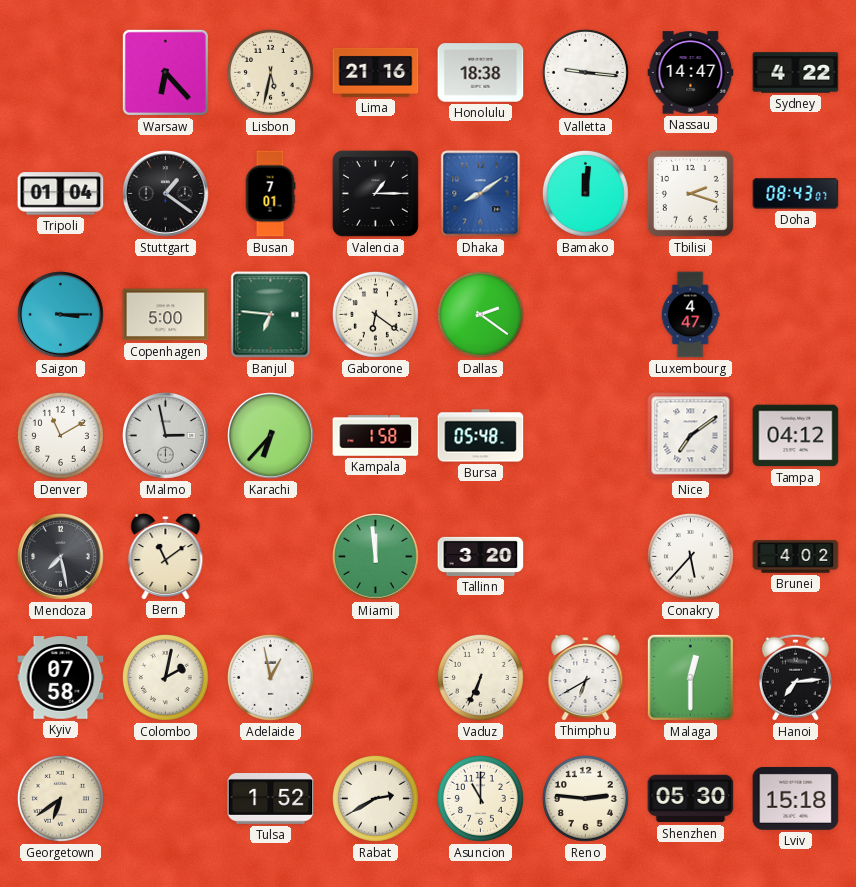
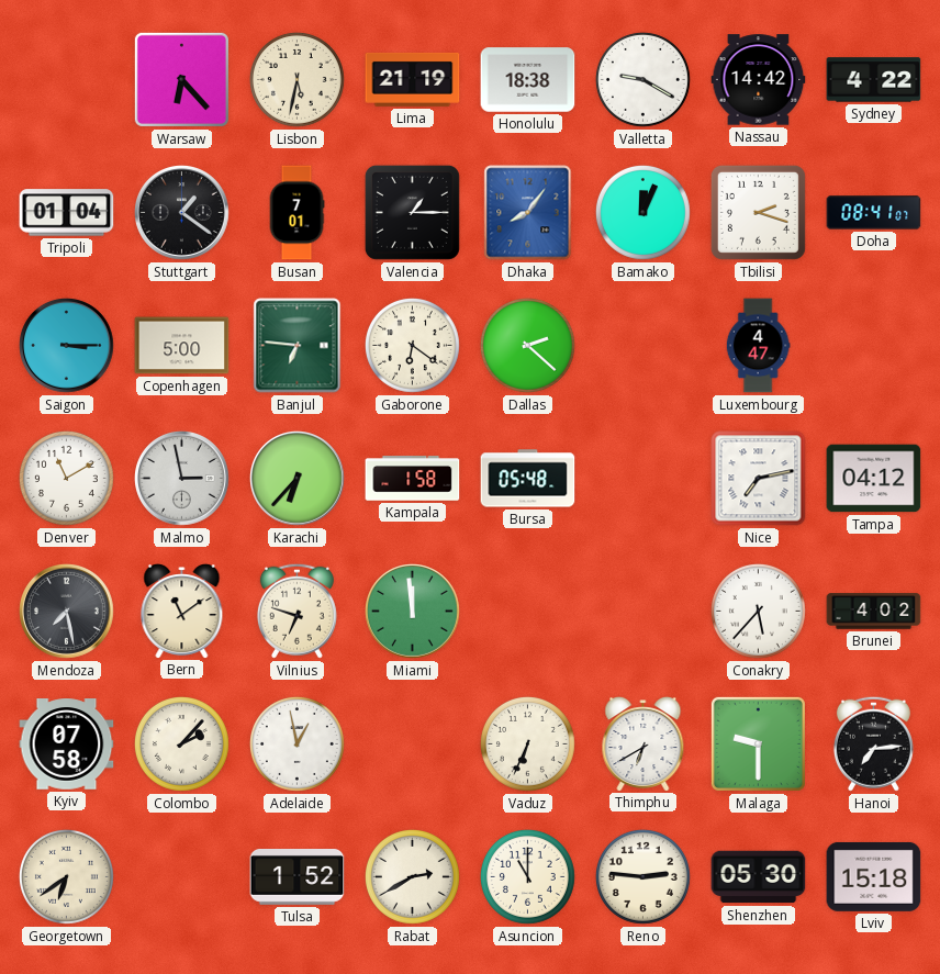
Lima: 21:16 -> 21:19
Valletta: 9:16 -> 9:20
Nassau: 14:47 -> 14:42
Dhaka: 8:09 -> 8:06
Bamako: 12:01 -> 12:04
Doha: 08:43 -> 08:41
Dallas: 2:21 -> 2:22
Nice: 7:09 -> 7:13
Vilnius: none -> 6:48
Tallinn: 3:20 -> none
Colombo: 2:02 -> 2:07
Malaga: 12:30 -> 9:30
